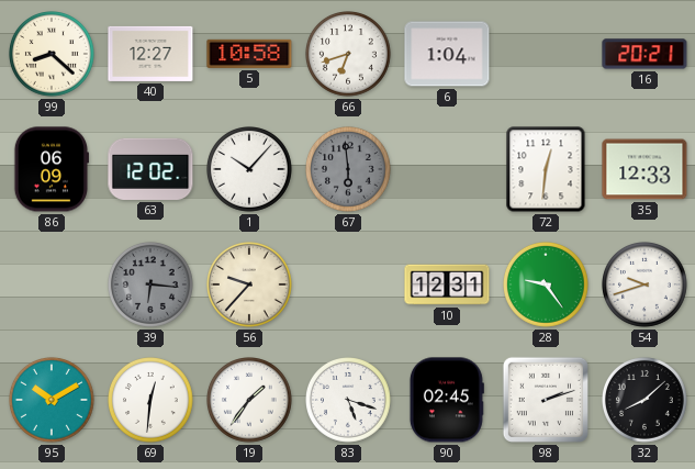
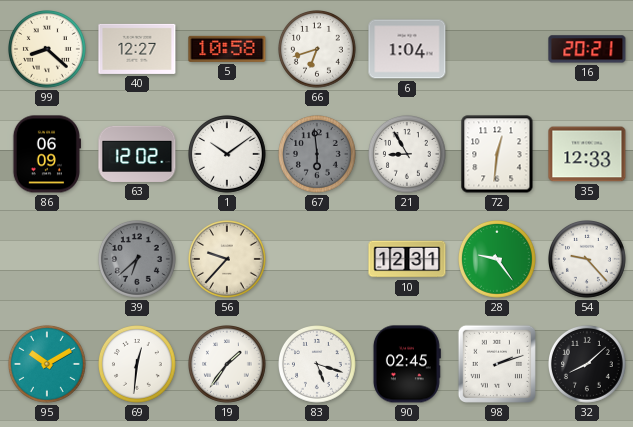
1: 10:07 -> 10:09
21: none -> 8:55
39: 6:16 -> 6:38
54: 9:42 -> 9:23
